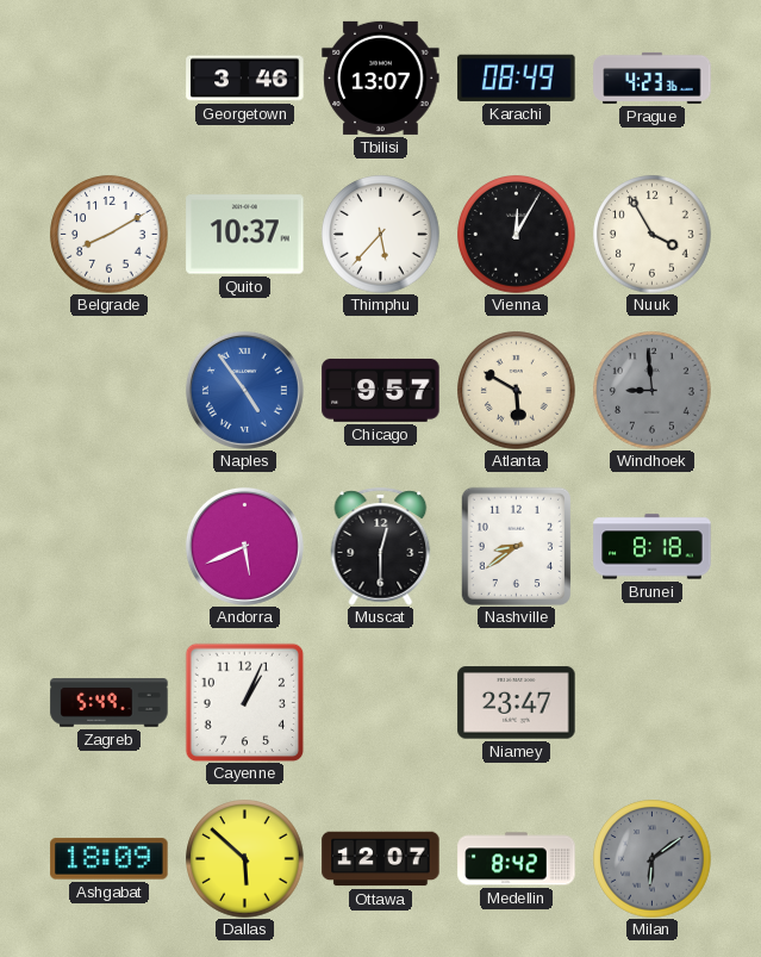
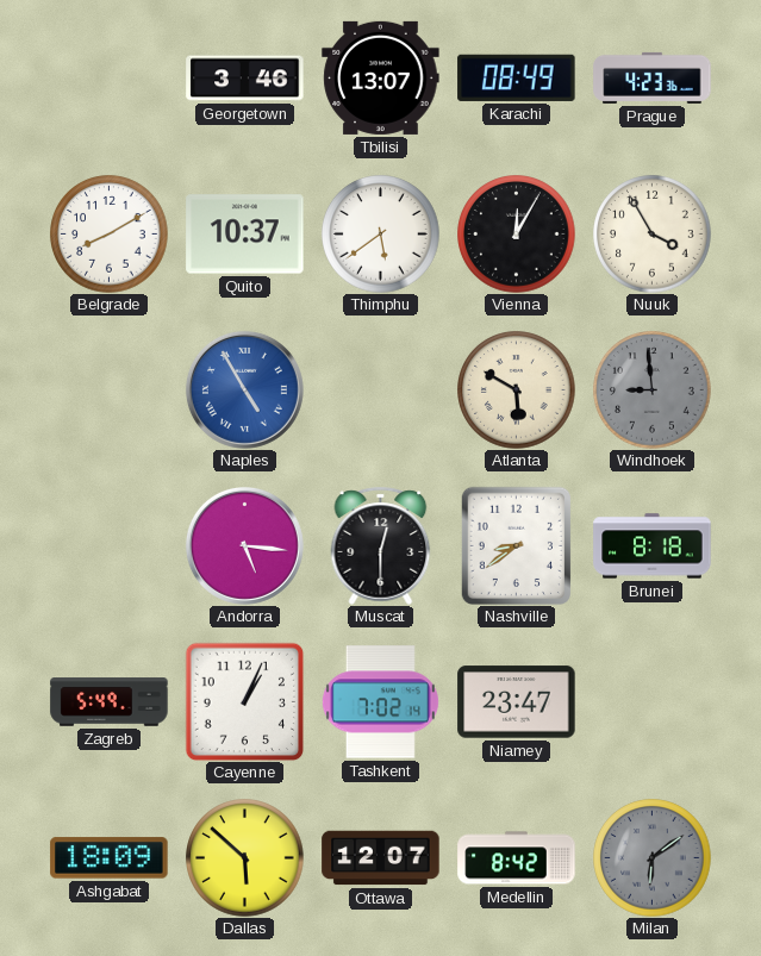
Thimphu: 5:37 -> 5:39
Naples: 4:54 -> 4:55
Chicago: 9:57 -> none
Andorra: 5:41 -> 5:16
Tashkent: none -> 7:02
